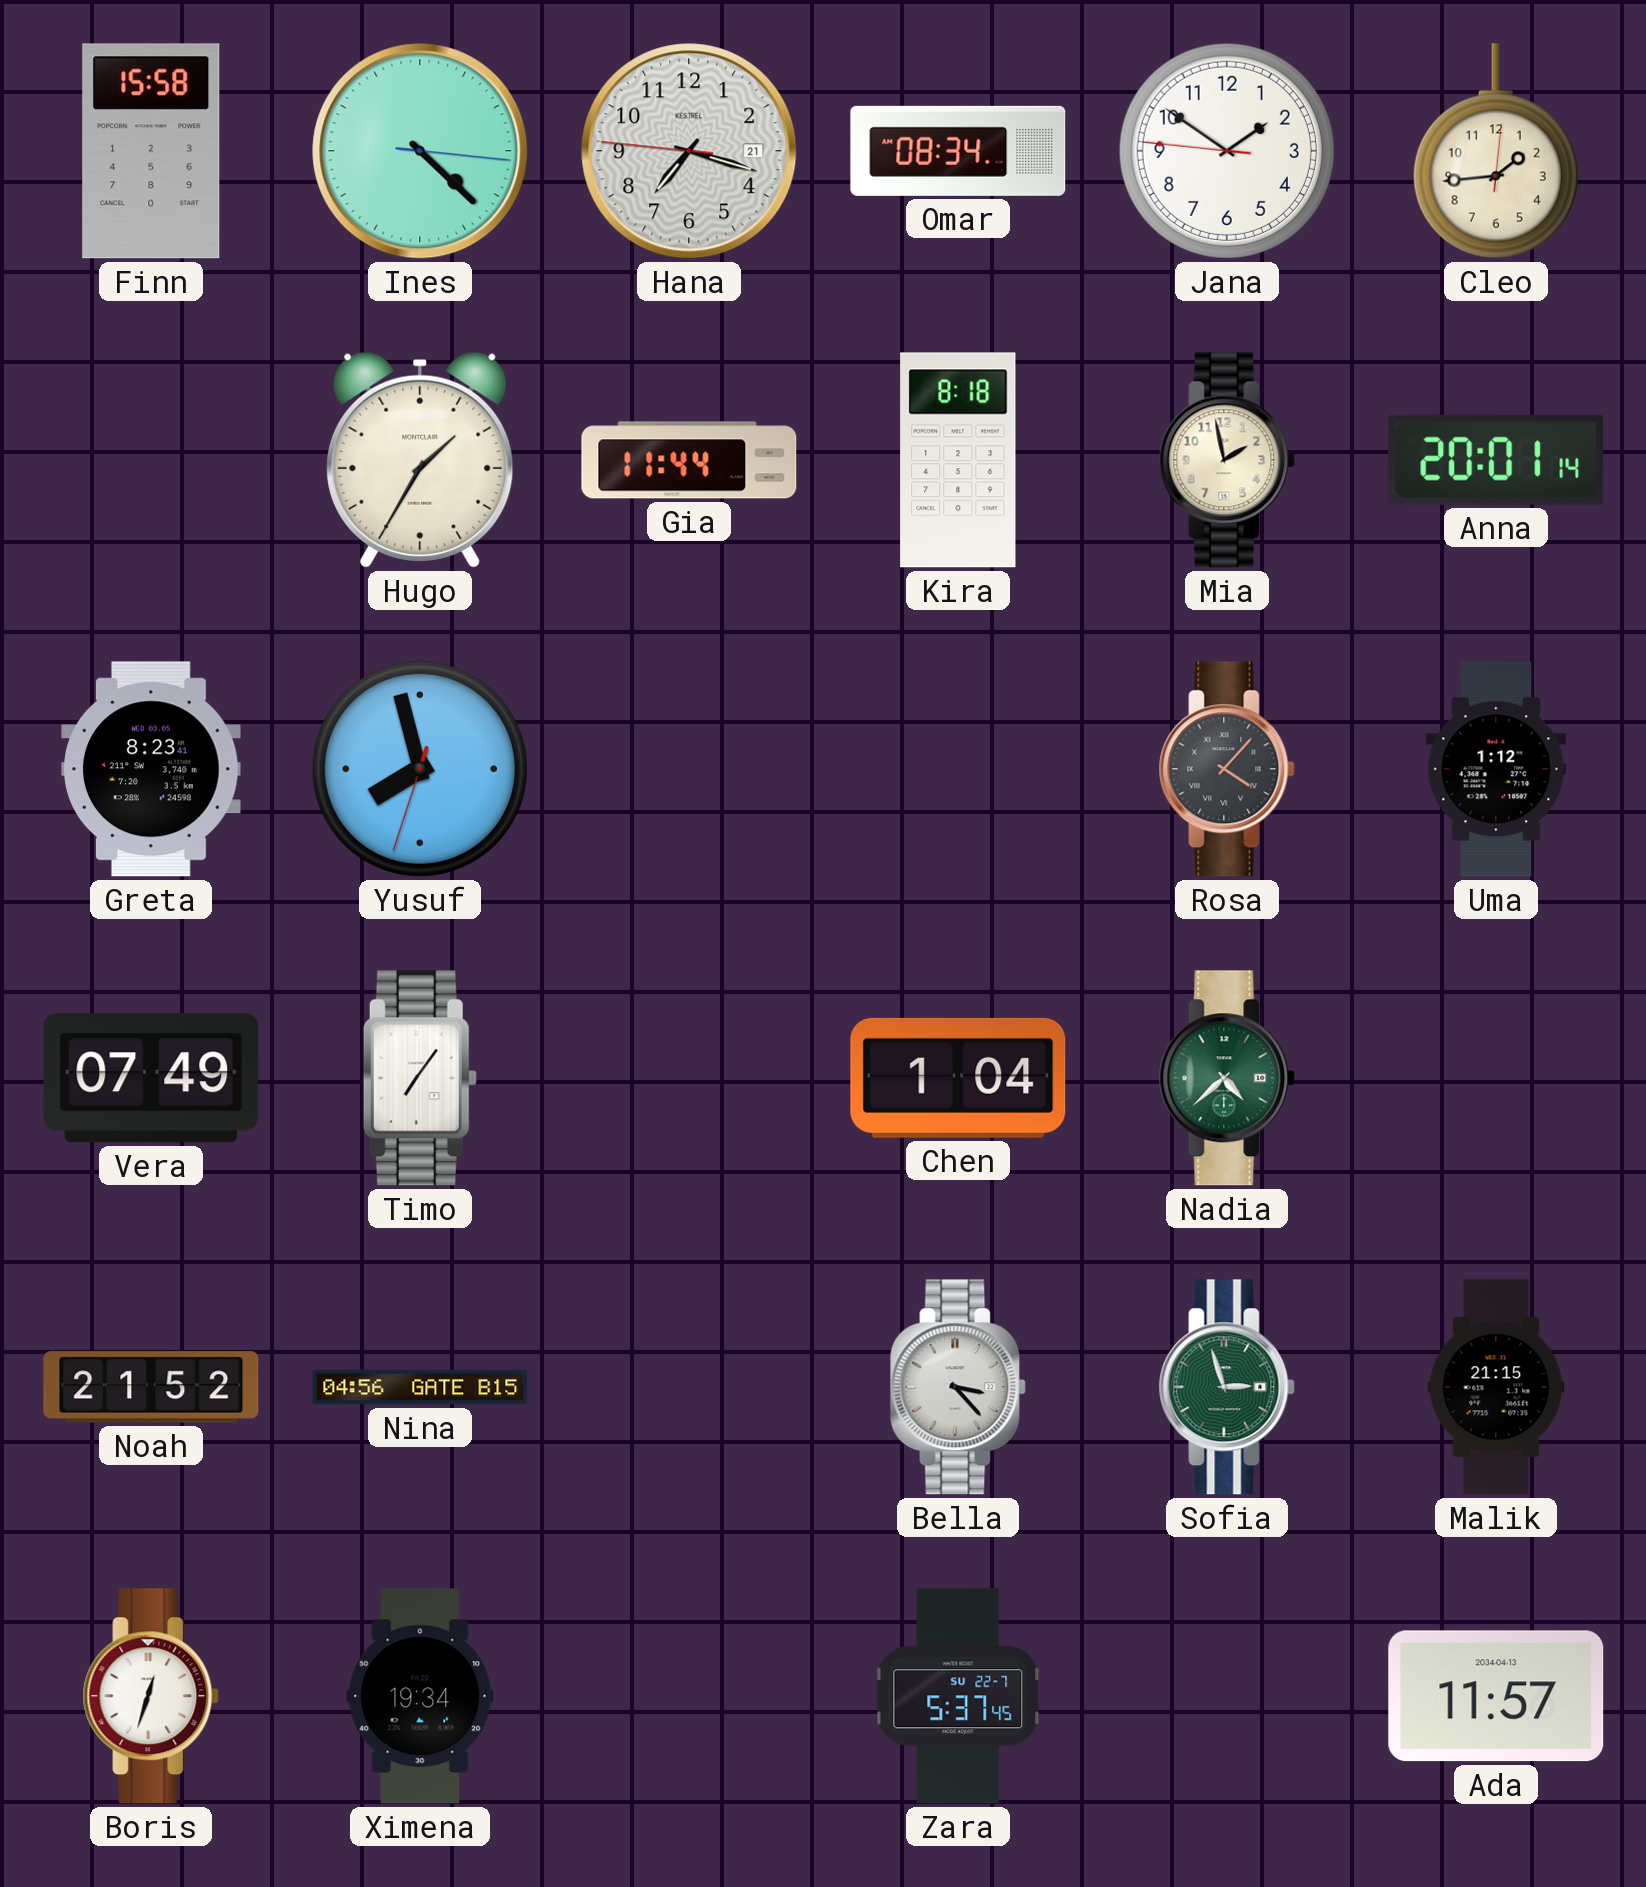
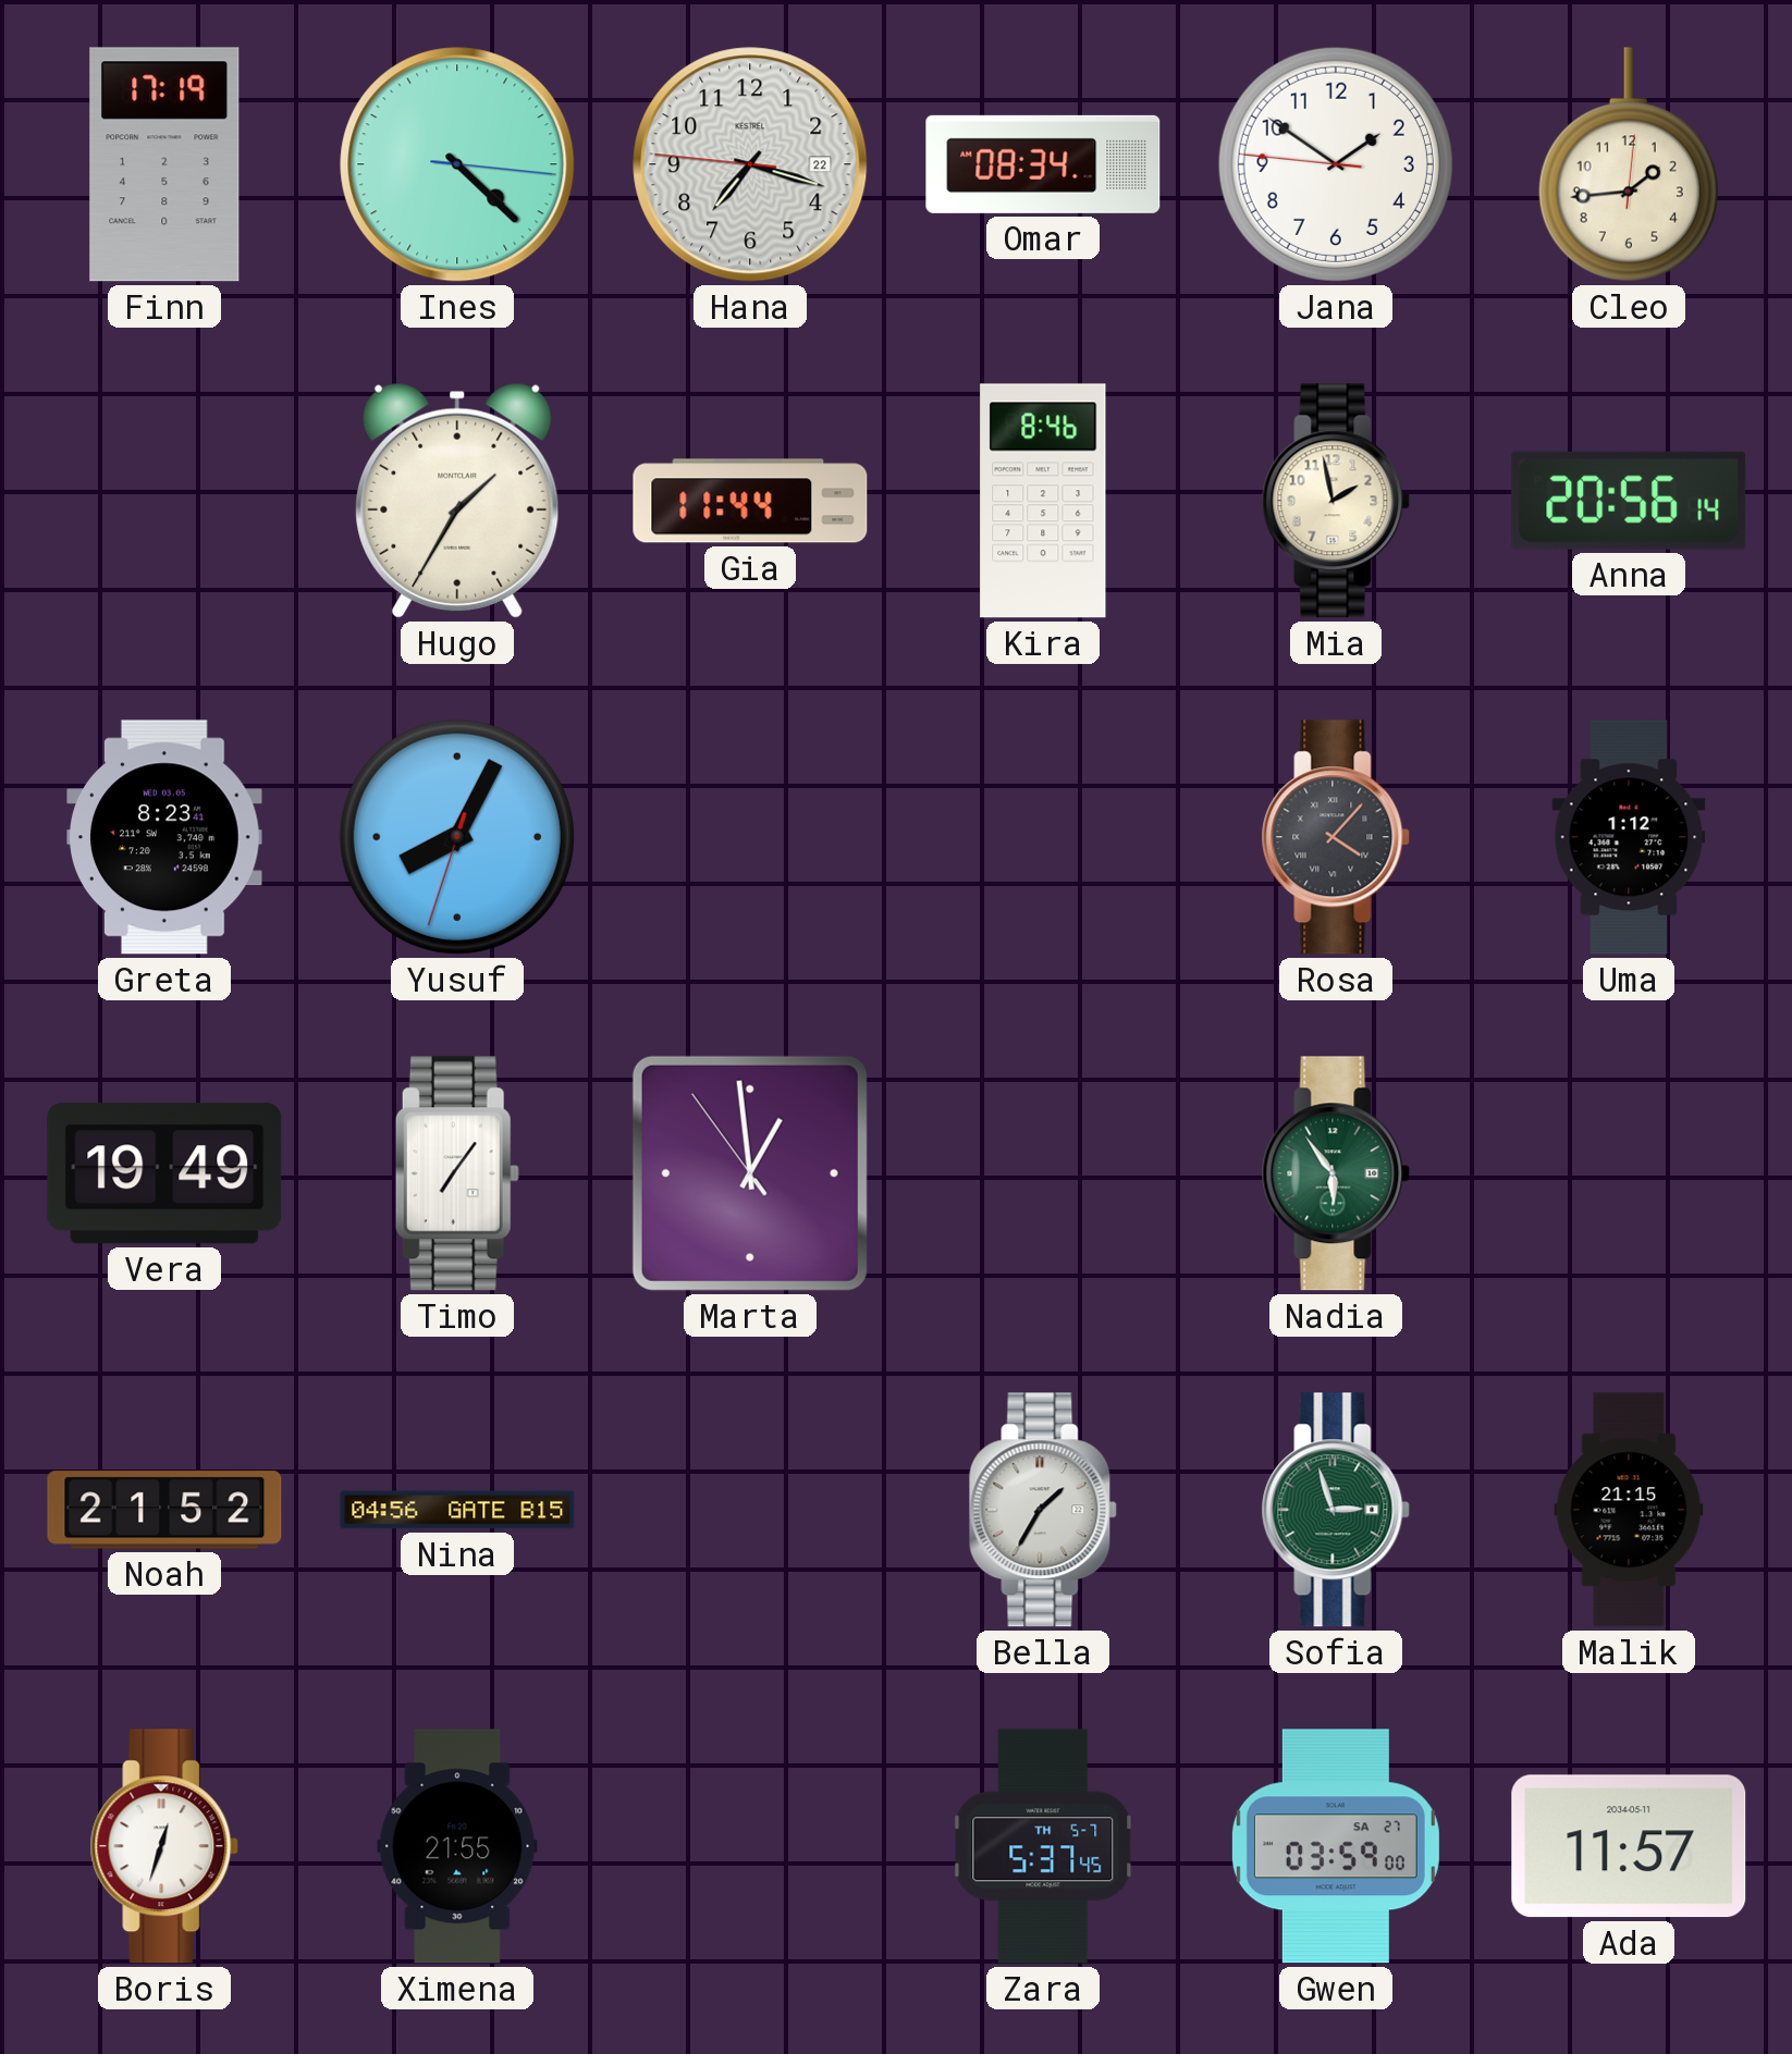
Finn: 15:58 -> 17:19
Hana date: 21 -> 22
Kira: 8:18 -> 8:46
Anna: 20:01 -> 20:56
Yusuf: 7:57 -> 8:04
Vera: 07:49 -> 19:49
Marta: none -> 12:58
Chen: 1:04 -> none
Nadia: 4:38 -> 5:54
Bella: 3:23 -> 1:35
Ximena: 19:34 -> 21:55
Zara date: SU 22-7 -> TH 5-7
Gwen: none -> 03:59
Ada date: 2034-04-13 -> 2034-05-11
